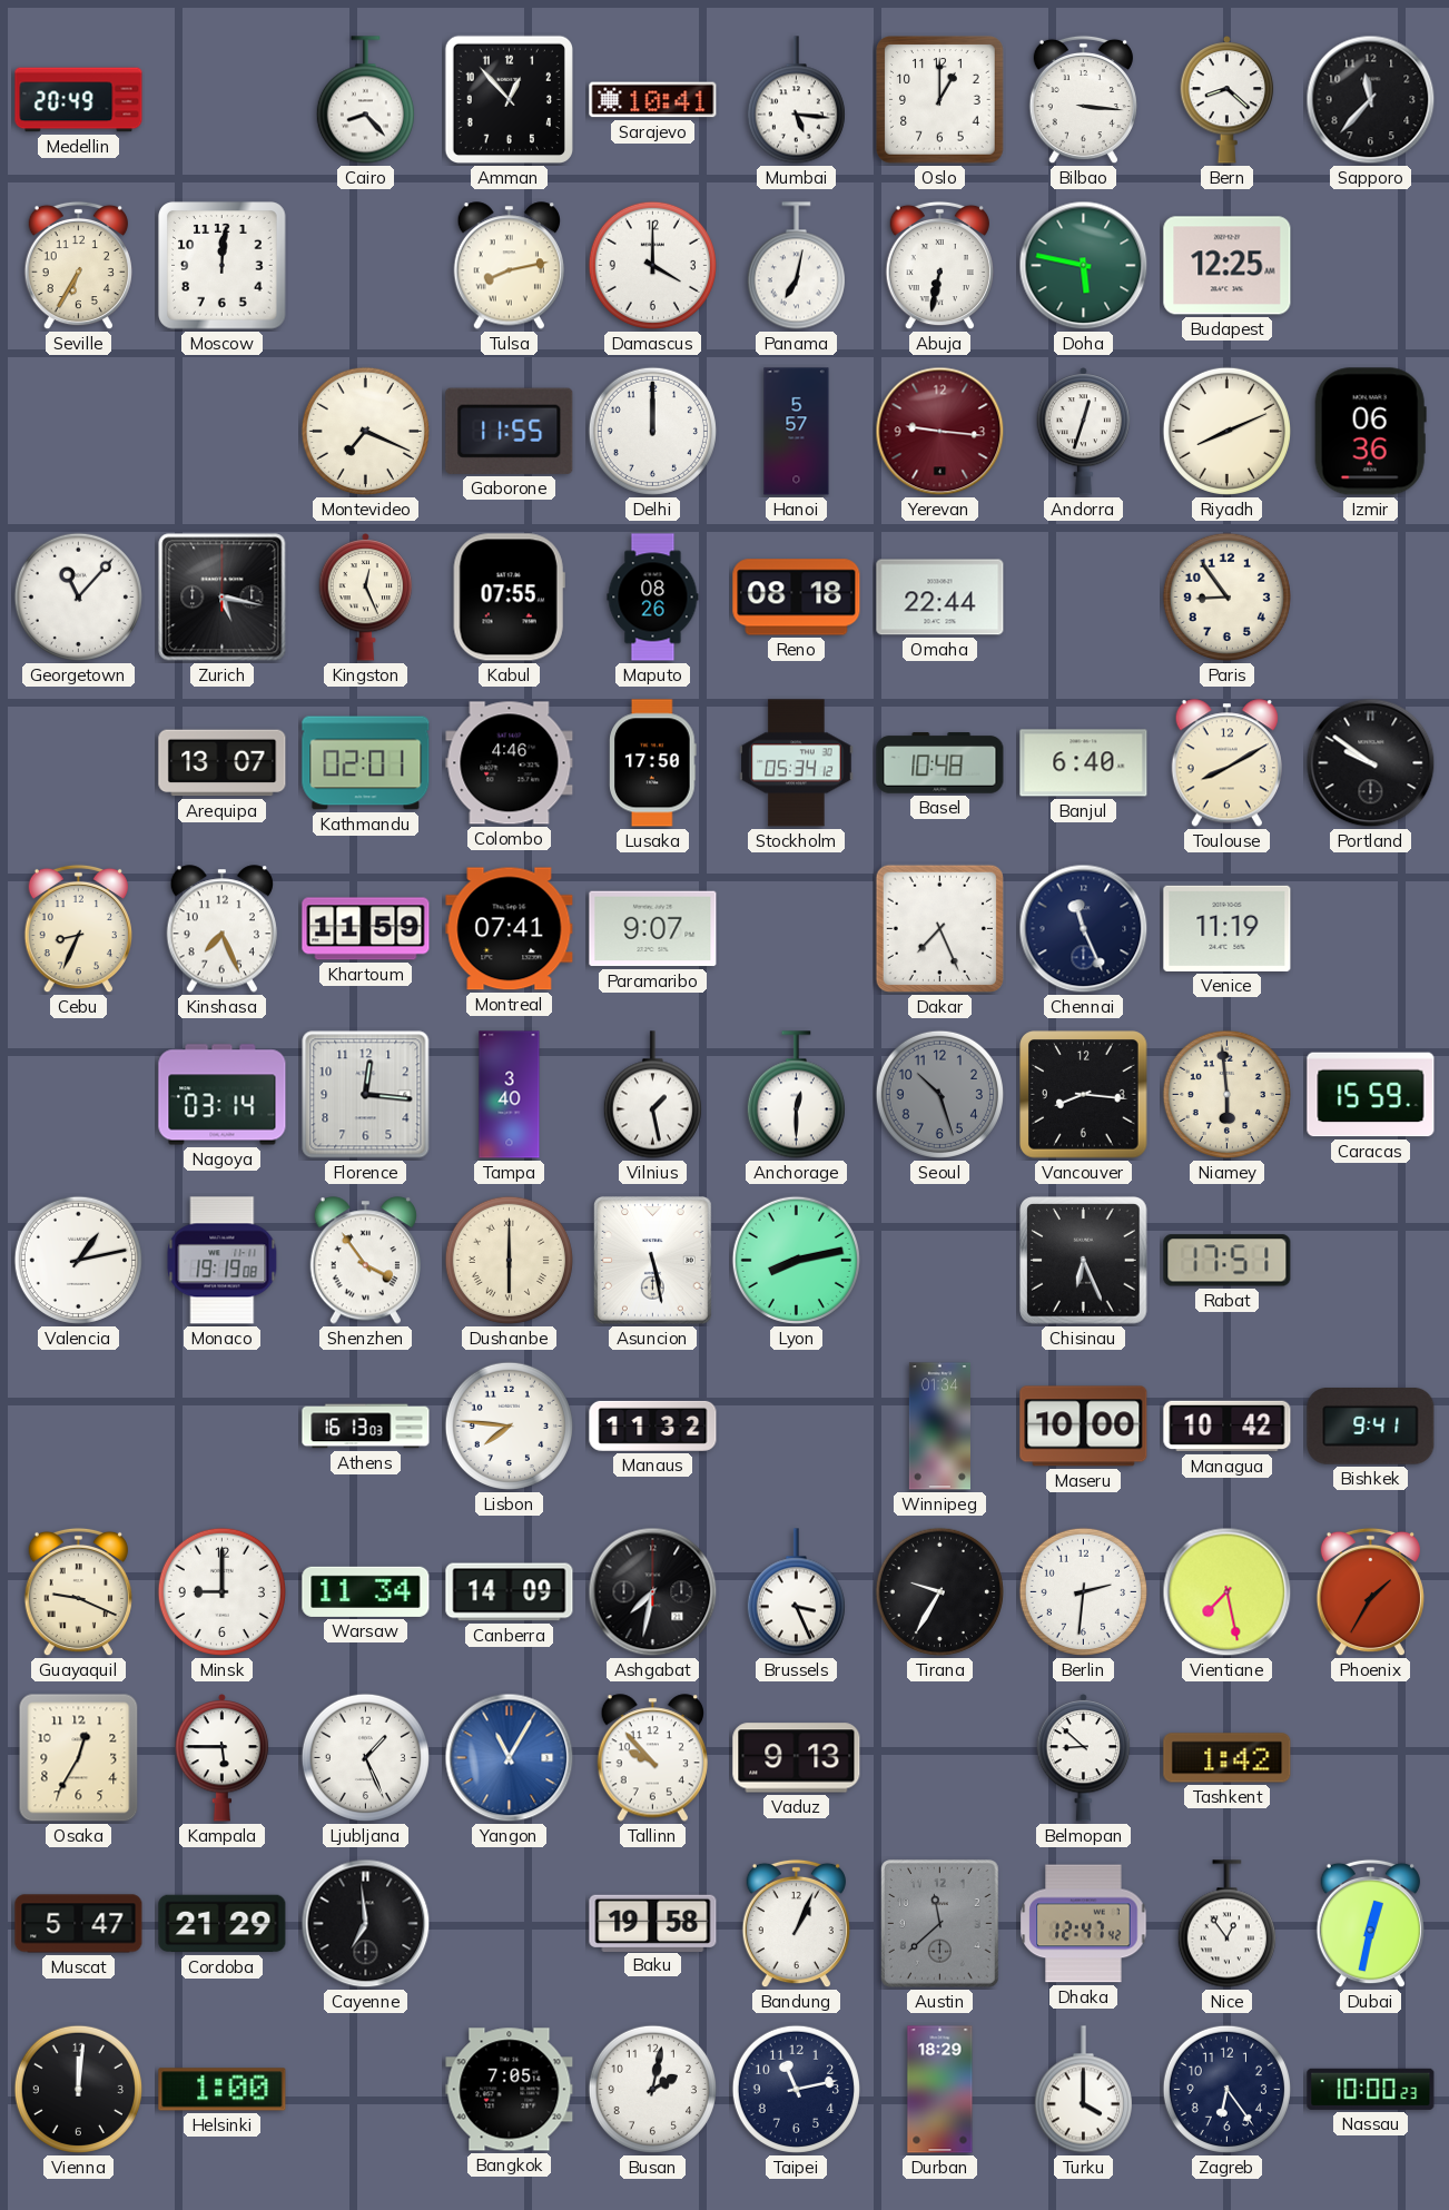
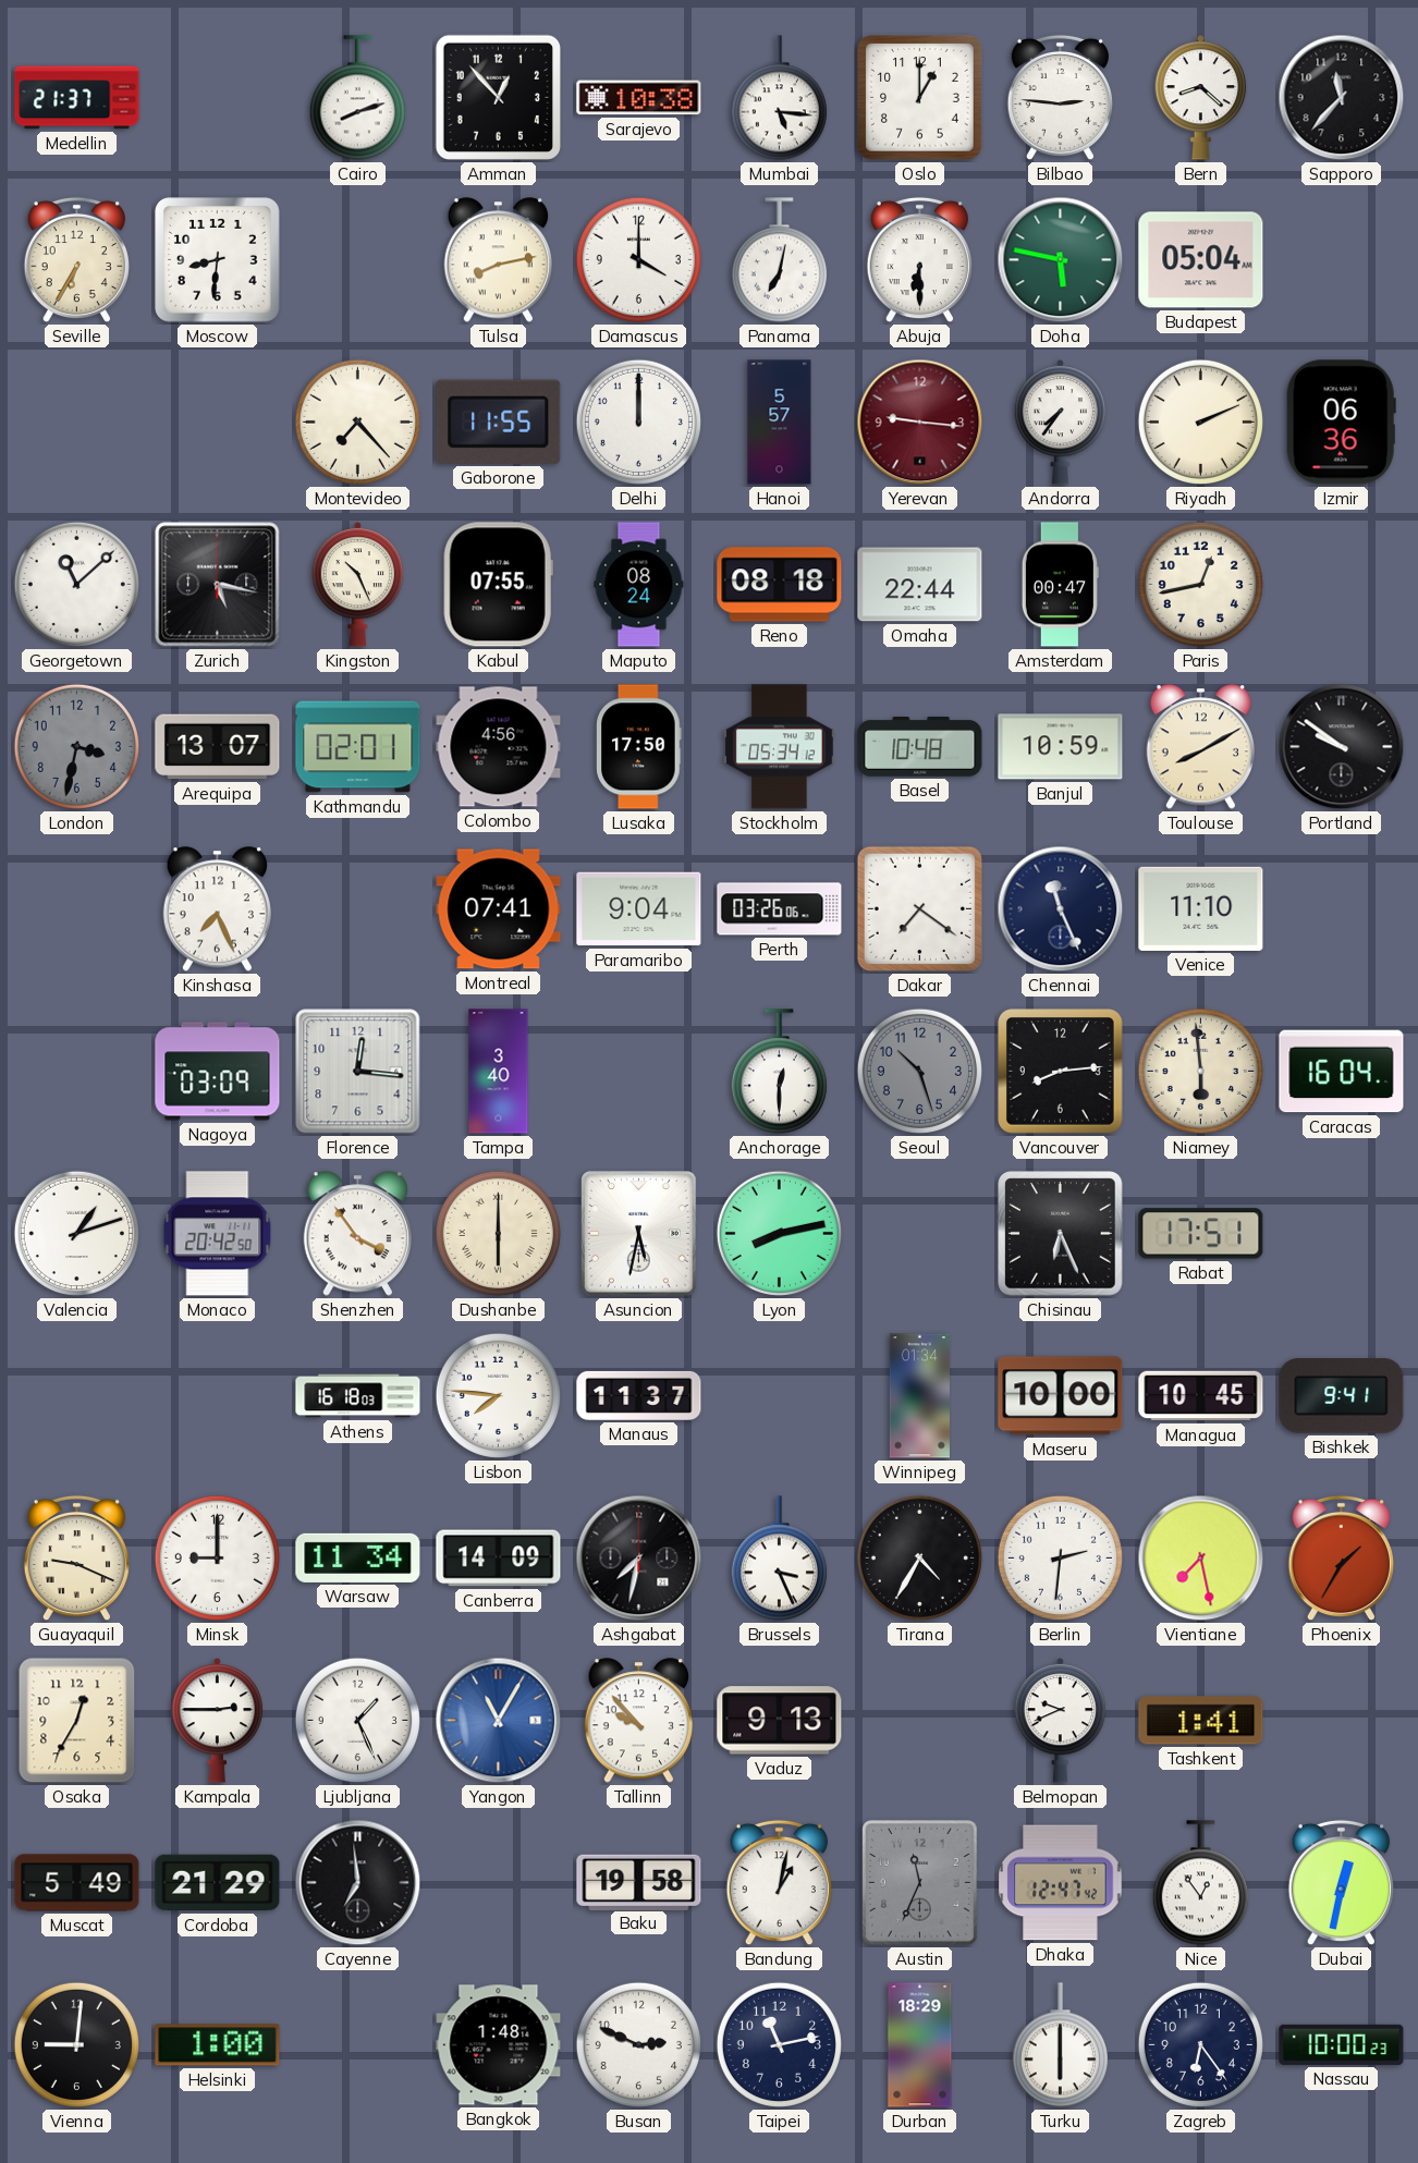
Medellin: 20:49 -> 21:37
Cairo: 8:23 -> 8:12
Sarajevo: 10:41 -> 10:38
Bilbao: 3:16 -> 2:46
Moscow: 12:01 -> 8:31
Abuja: 6:32 -> 6:30
Budapest: 12:25 -> 05:04
Montevideo: 7:19 -> 7:23
Andorra: 12:33 -> 7:36
Riyadh: 8:11 -> 2:11
Georgetown: 11:07 -> 11:08
Kingston: 12:26 -> 10:26
Maputo: 08:26 -> 08:24
Amsterdam: none -> 00:47
Paris: 8:54 -> 12:43
London: none -> 3:32
Colombo: 4:46 -> 4:56
Banjul: 6:40 -> 10:59
Cebu: 8:34 -> none
Khartoum: 11:59 -> none
Paramaribo: 9:07 -> 9:04
Perth: none -> 03:26
Dakar: 7:26 -> 7:21
Venice: 11:19 -> 11:10
Nagoya: 03:14 -> 03:09
Vilnius: 1:28 -> none
Vancouver: 8:16 -> 8:14
Caracas: 15:59 -> 16:04
Valencia: 1:13 -> 1:12
Monaco: 19:19 -> 20:42
Asuncion: 5:28 -> 5:32
Athens: 16:13 -> 16:18
Manaus: 11:32 -> 11:37
Managua: 10:42 -> 10:45
Tirana: 9:35 -> 4:35
Kampala: 5:45 -> 2:45
Belmopan: 8:52 -> 9:41
Tashkent: 1:42 -> 1:41
Muscat: 5:47 -> 5:49
Bandung: 1:04 -> 1:02
Austin: 11:38 -> 11:34
Vienna: 12:01 -> 9:01
Bangkok: 7:05 -> 1:48
Busan: 2:02 -> 2:49
Turku: 4:00 -> 6:00
